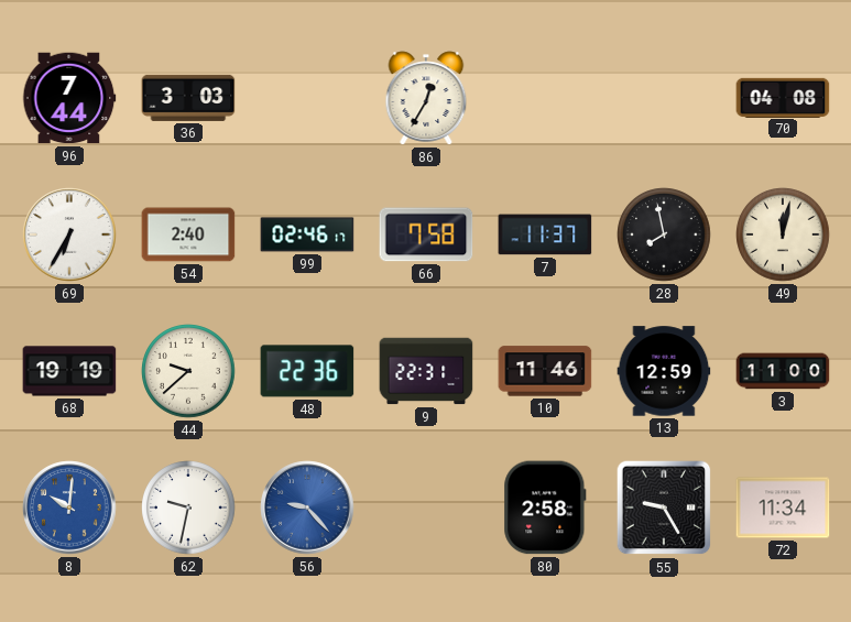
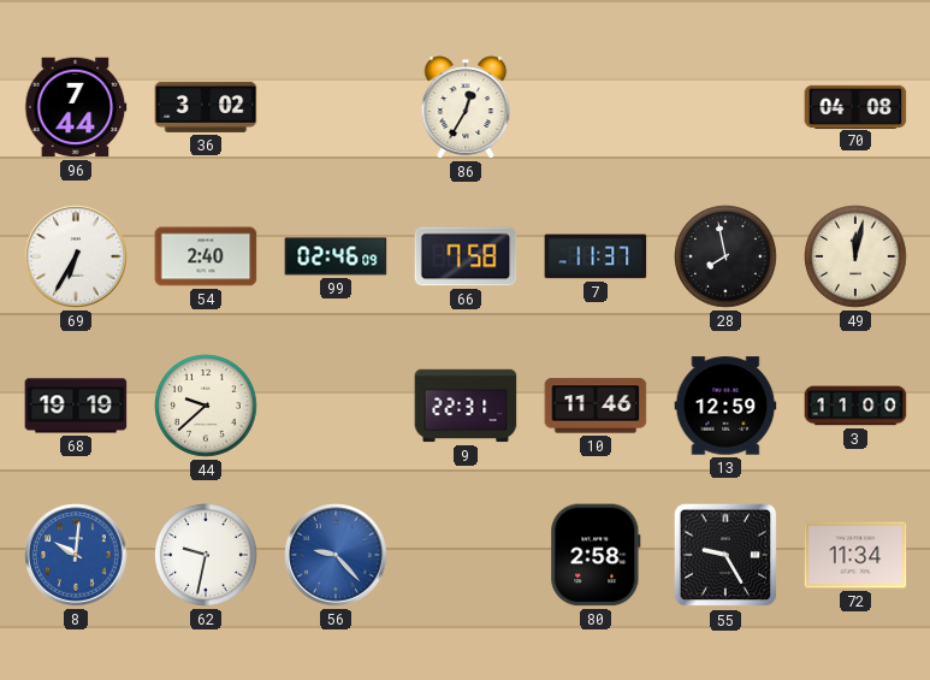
36: 3:03 -> 3:02
99: 02:46:17 -> 02:46:09
48: 22:36 -> none
